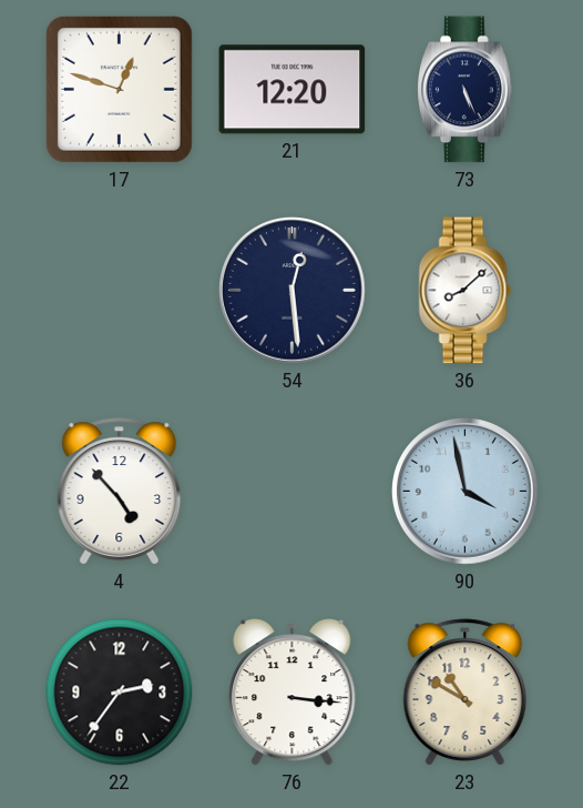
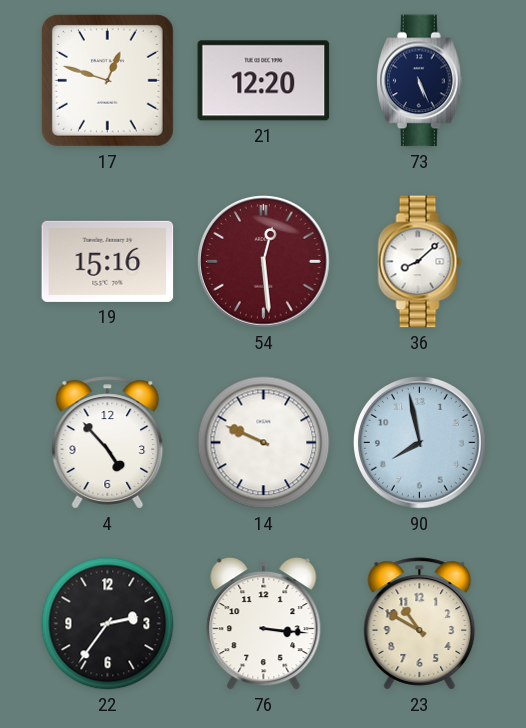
19: none -> 15:16
54 dial: navy -> burgundy
14: none -> 9:49
90: 3:58 -> 7:58
